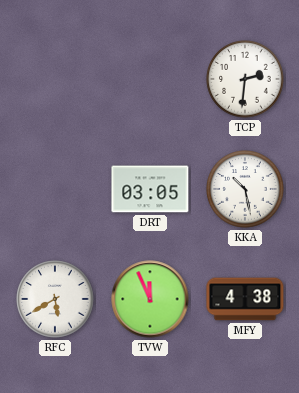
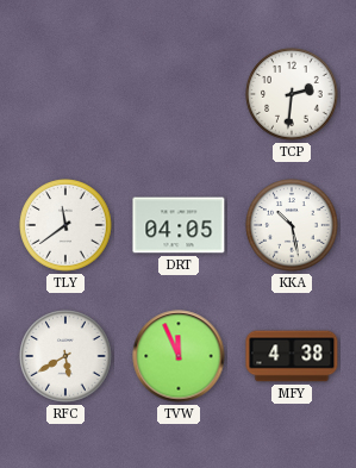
TLY: none -> 11:39
DRT: 03:05 -> 04:05
